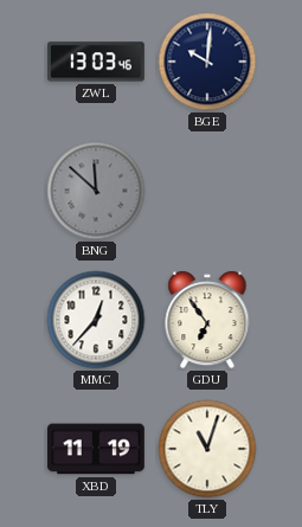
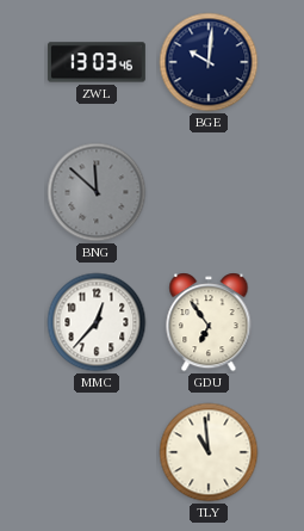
XBD: 11:19 -> none
TLY: 11:03 -> 10:59
